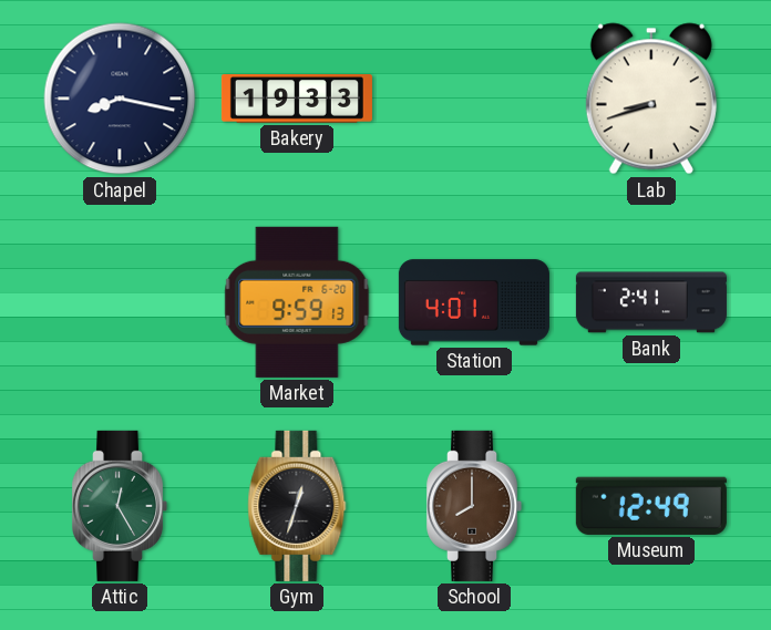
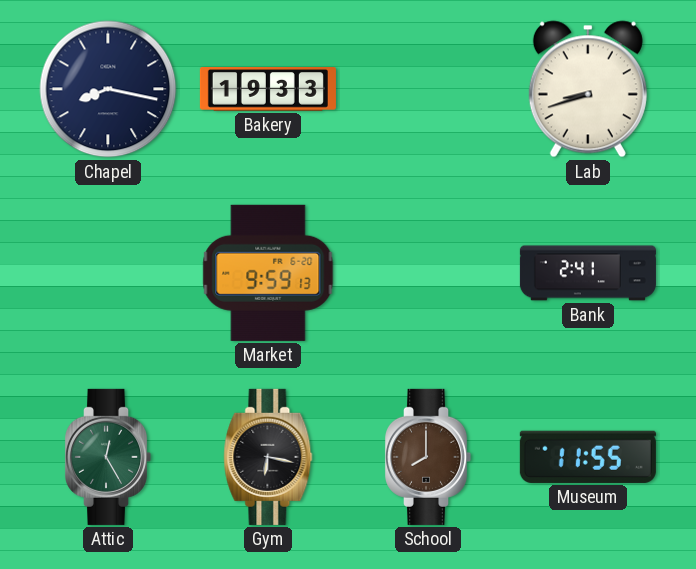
Station: 4:01 -> none
Gym: 12:33 -> 6:17
Museum: 12:49 -> 11:55
